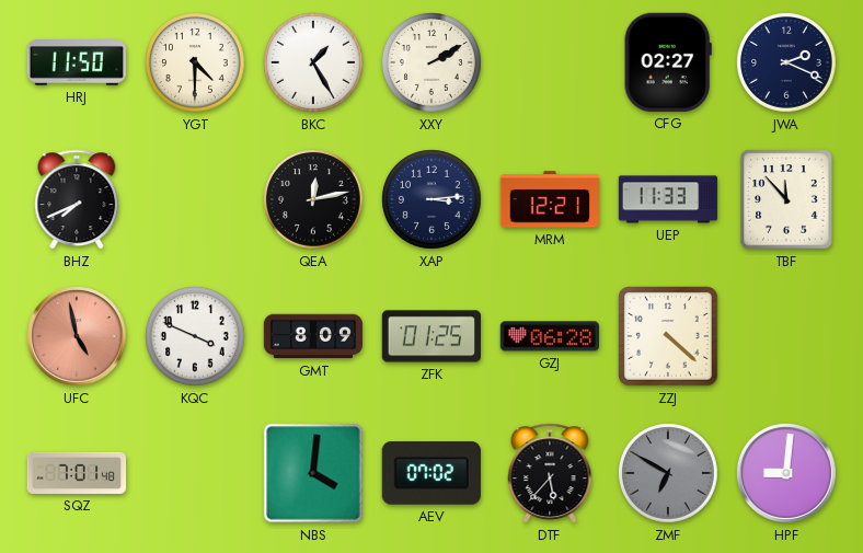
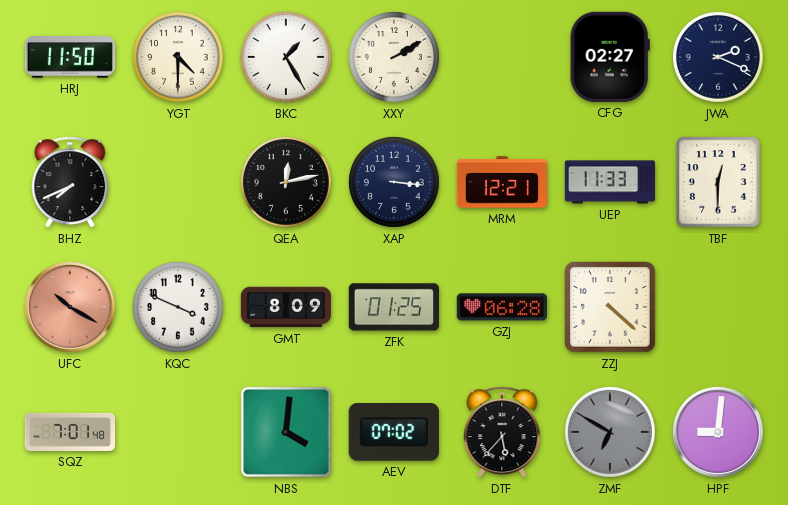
XAP: 3:14 -> 3:16
TBF: 11:53 -> 12:30
UFC: 4:58 -> 10:20
